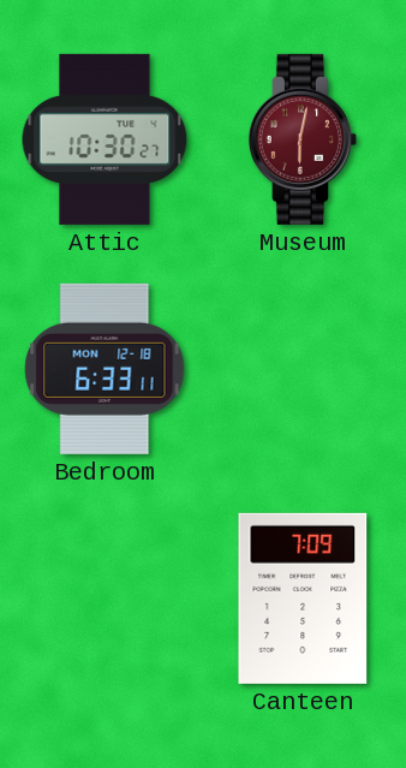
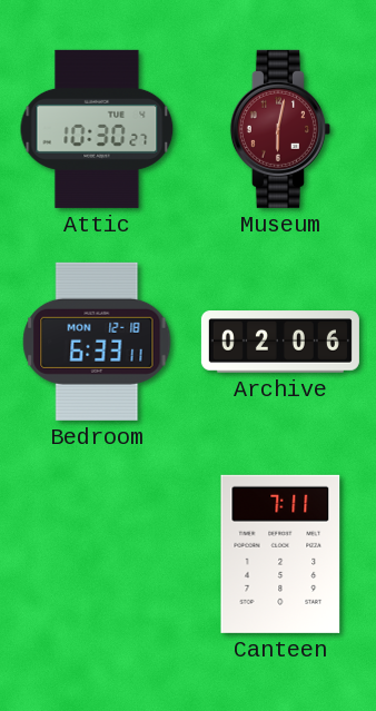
Archive: none -> 02:06
Canteen: 7:09 -> 7:11
